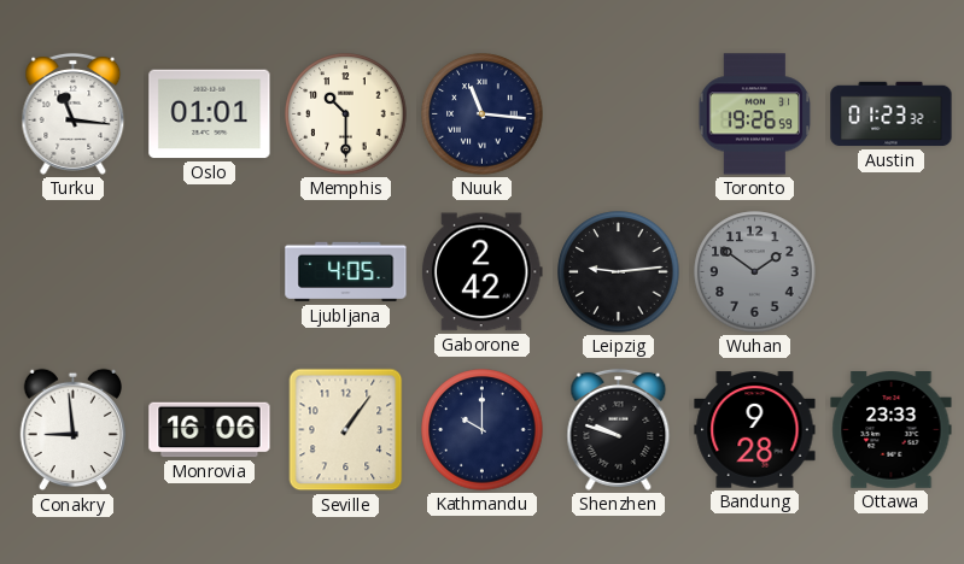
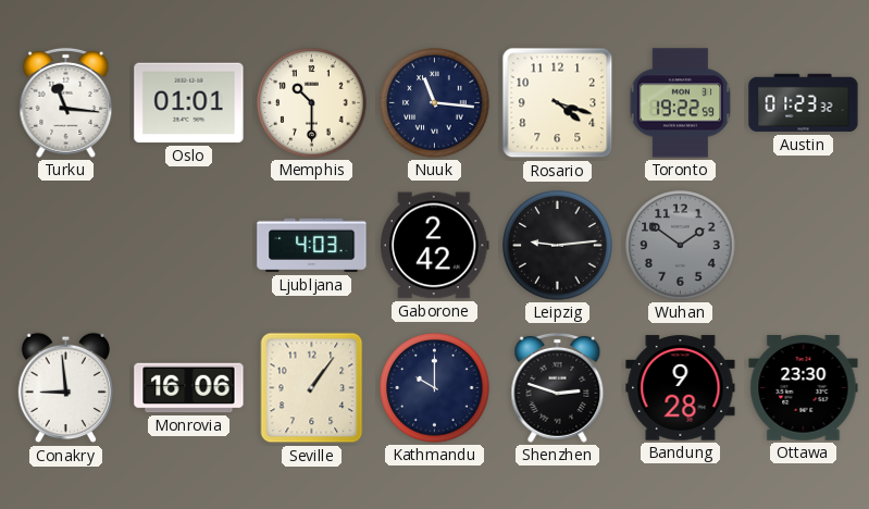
Rosario: none -> 4:18
Toronto: 19:26 -> 19:22
Ljubljana: 4:05 -> 4:03
Shenzhen: 9:48 -> 2:48
Ottawa: 23:33 -> 23:30
